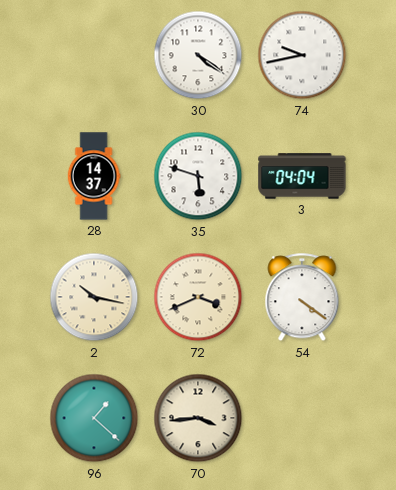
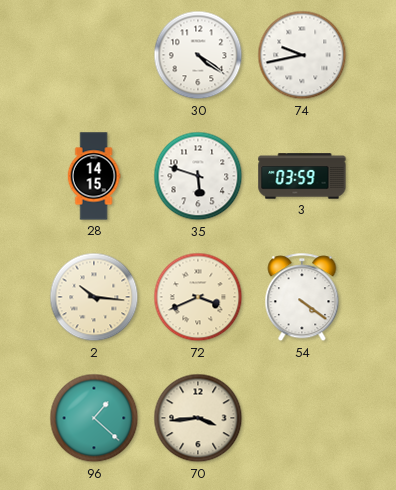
28: 14:37 -> 14:15
3: 04:04 -> 03:59
2: 10:17 -> 10:16
